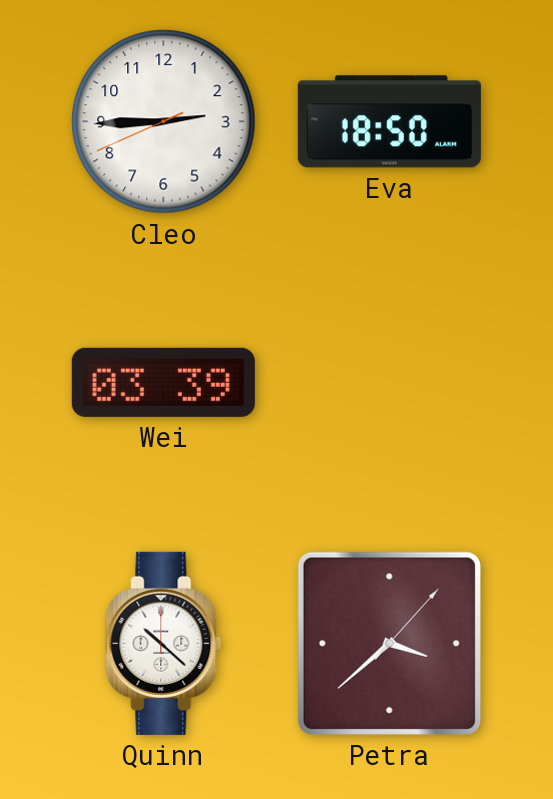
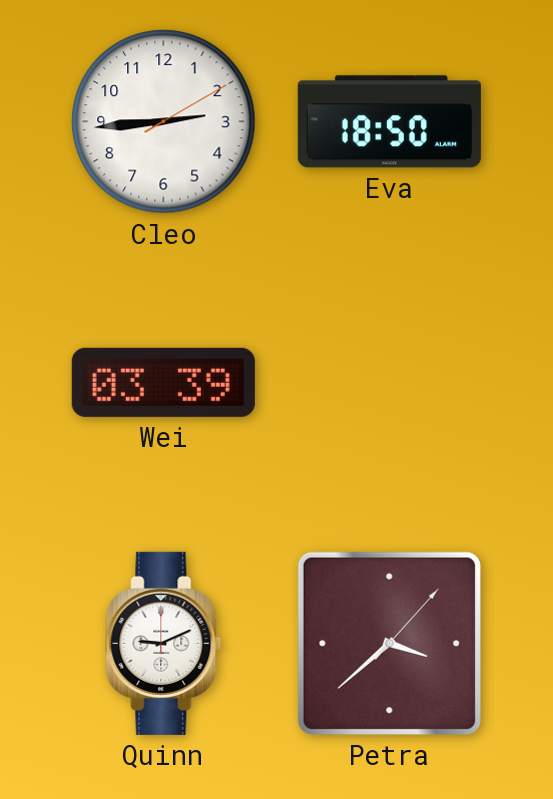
Cleo: 2:44:41 -> 2:44:10
Quinn: 10:22 -> 9:11
